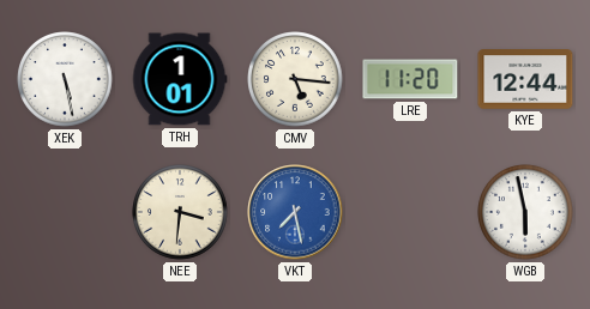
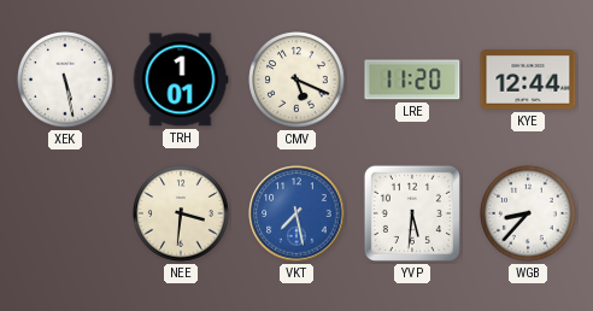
CMV: 5:16 -> 5:19
YVP: none -> 5:31
WGB: 5:58 -> 8:37
